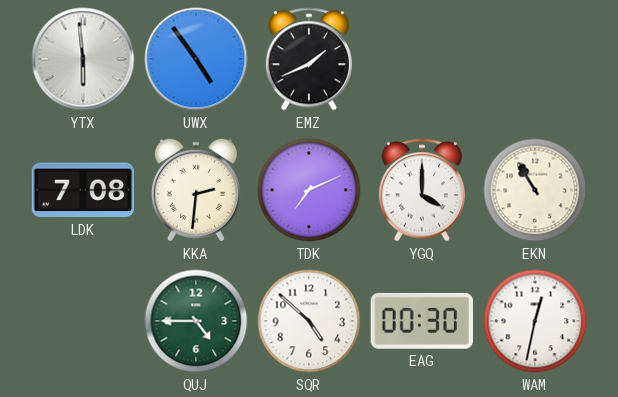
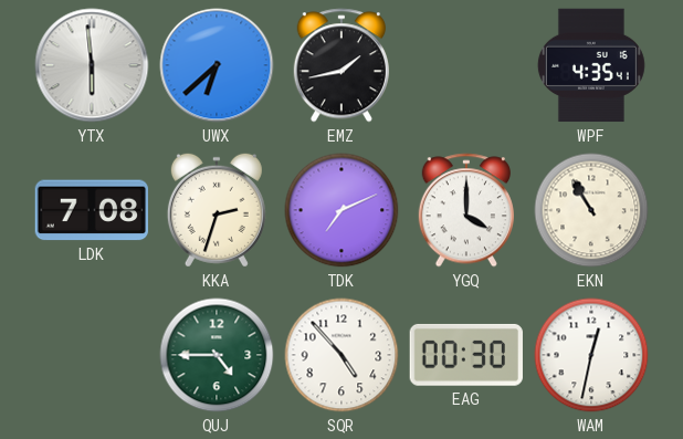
UWX: 4:54 -> 6:38
EMZ: 1:41 -> 1:43
WPF: none -> 4:35
KKA: 2:31 -> 2:33
SQR: 4:52 -> 4:53
